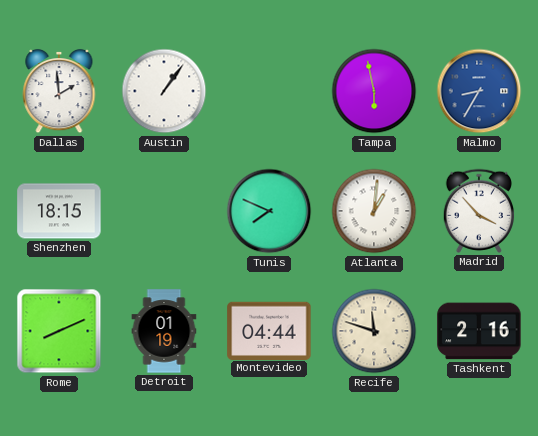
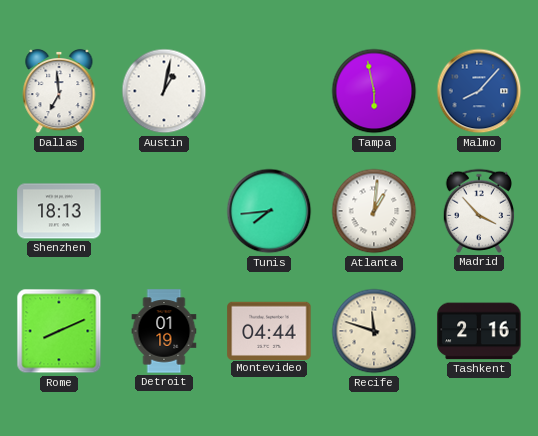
Dallas: 1:59 -> 6:59
Austin: 1:06 -> 1:02
Malmo: 8:35 -> 8:07
Shenzhen: 18:15 -> 18:13
Tunis: 7:49 -> 7:44
